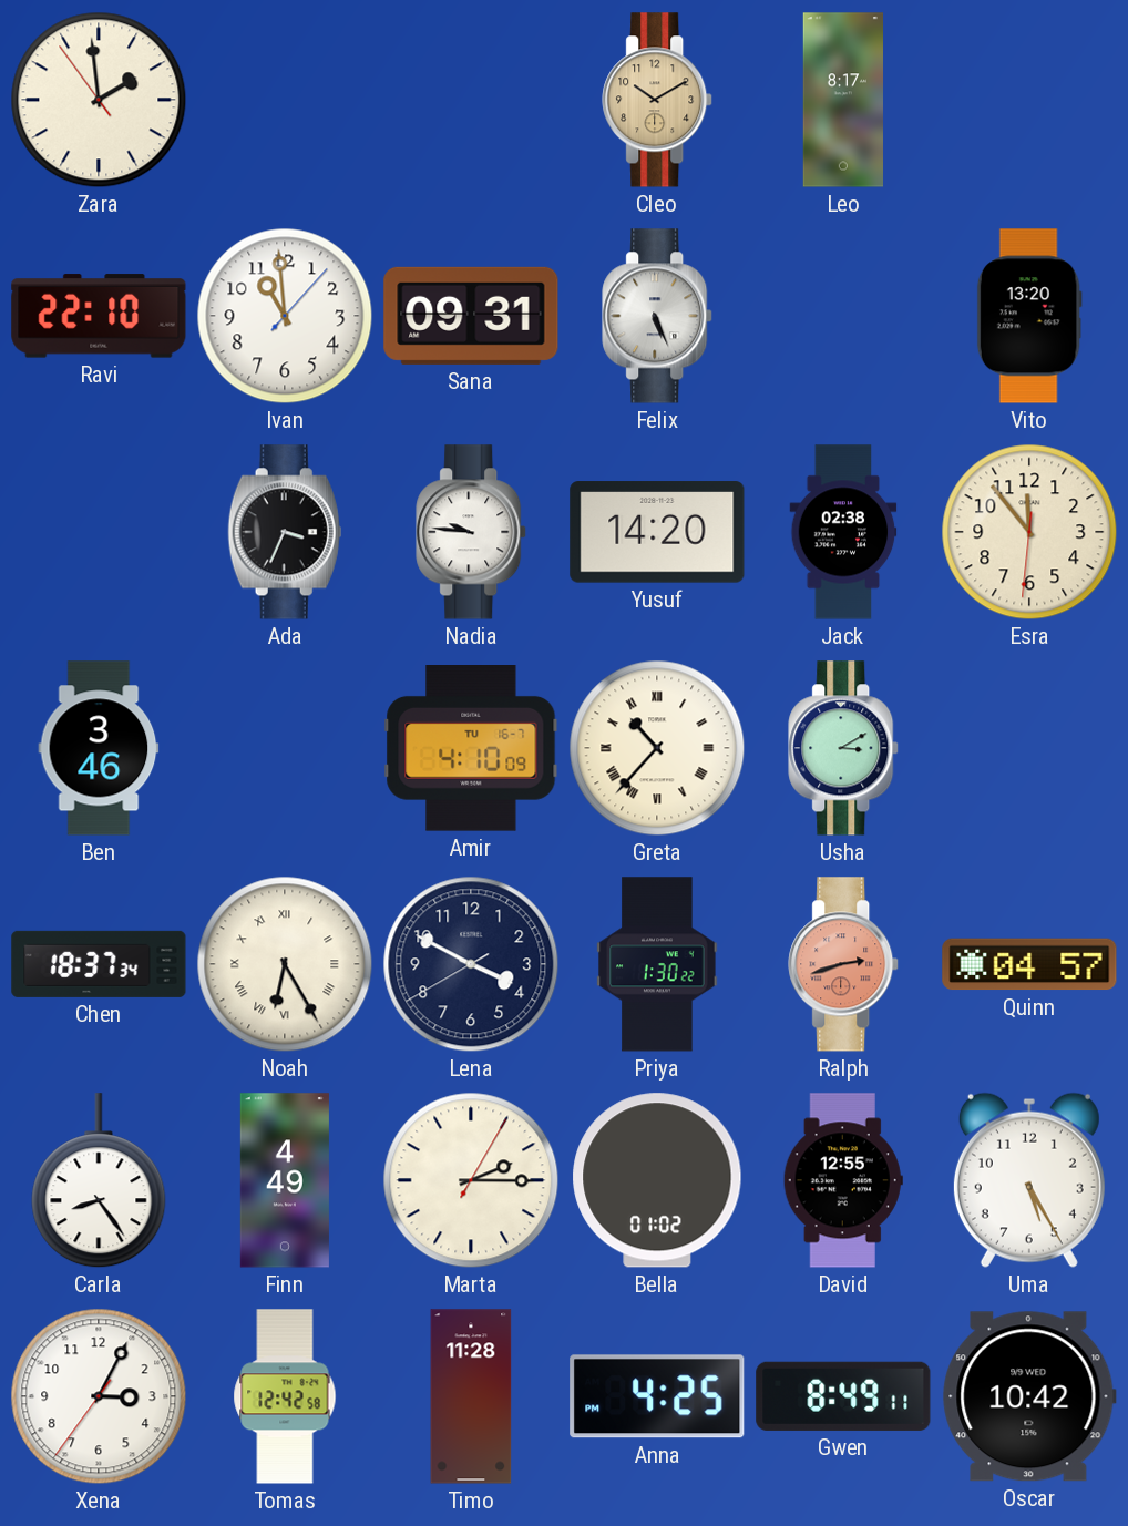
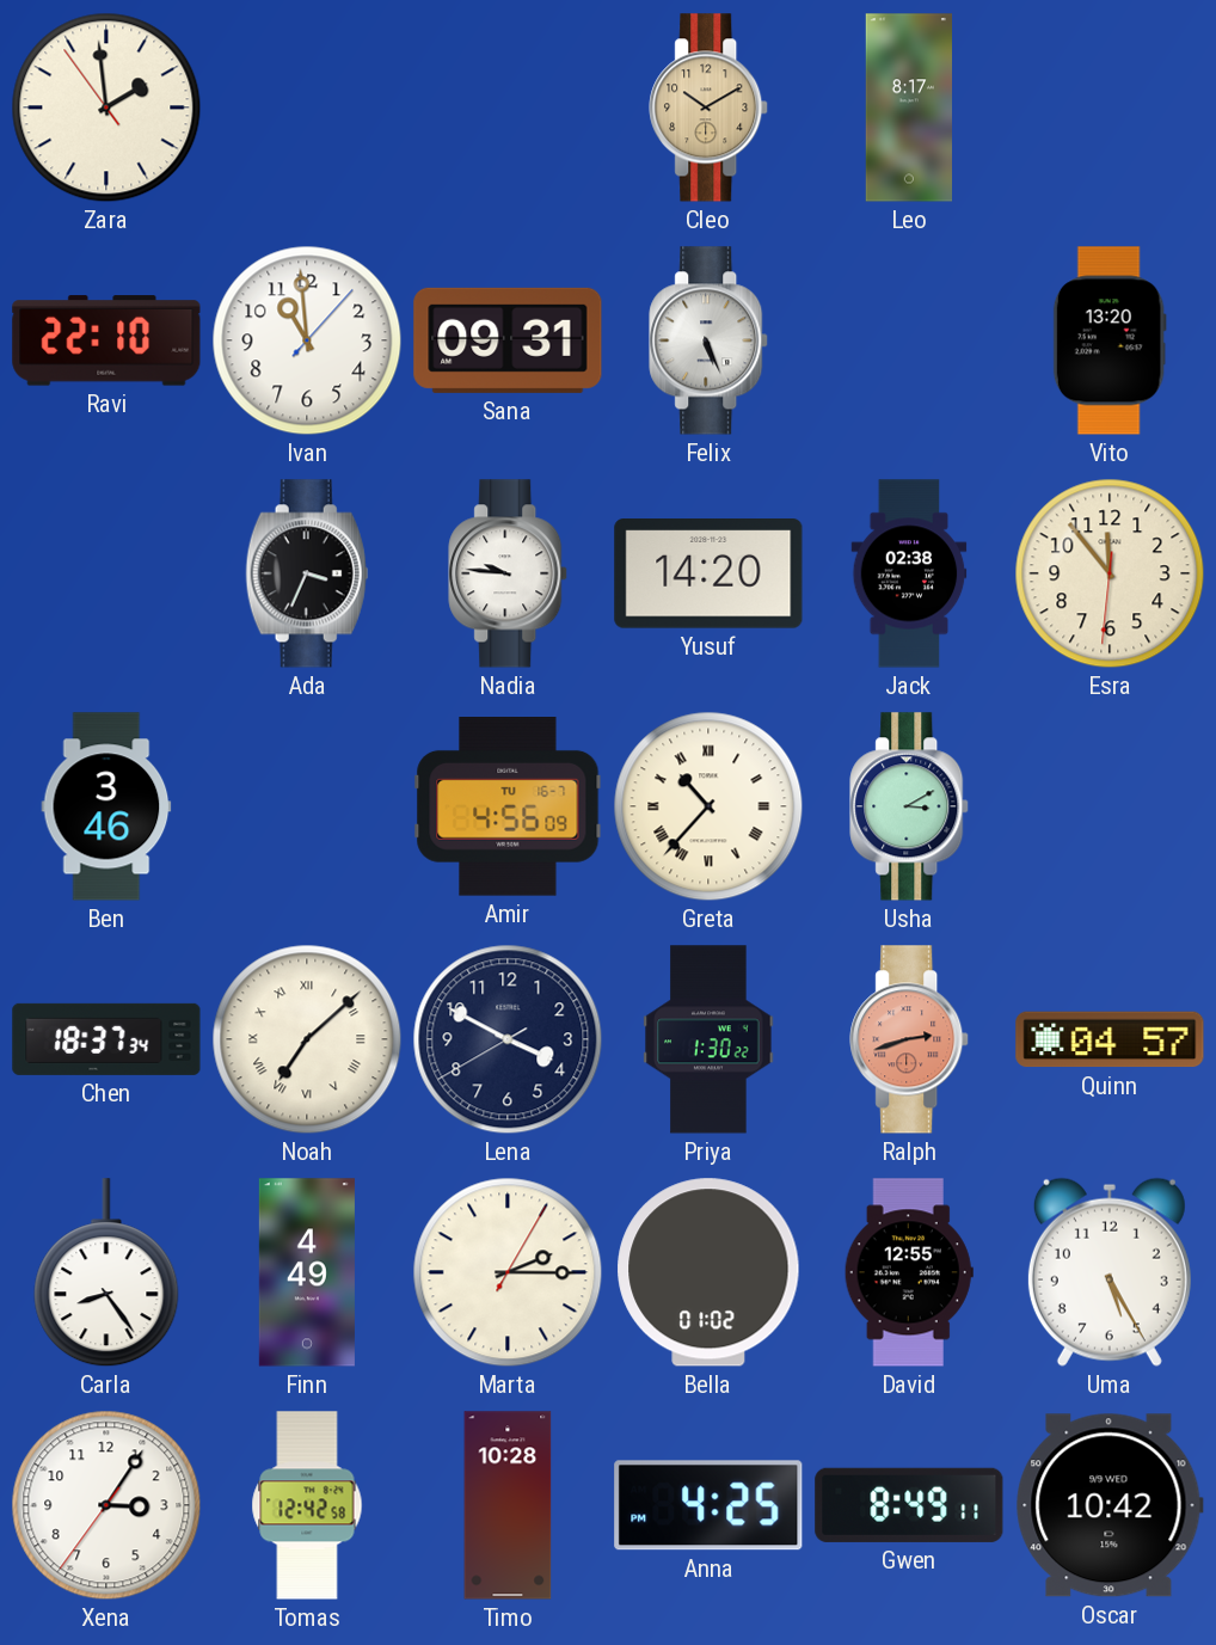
Amir: 4:10 -> 4:56
Noah: 6:25 -> 7:08
Xena: 3:04 -> 3:05
Timo: 11:28 -> 10:28
